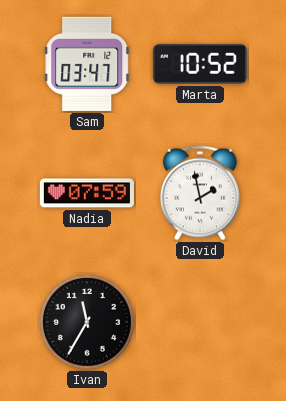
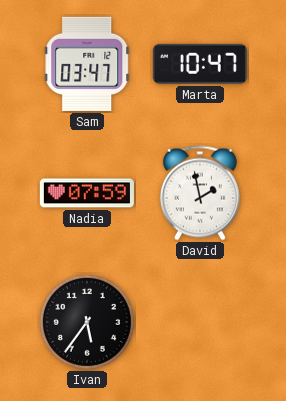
Marta: 10:52 -> 10:47
Ivan: 11:35 -> 5:36
